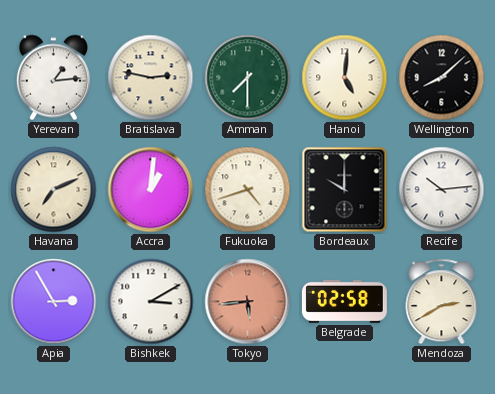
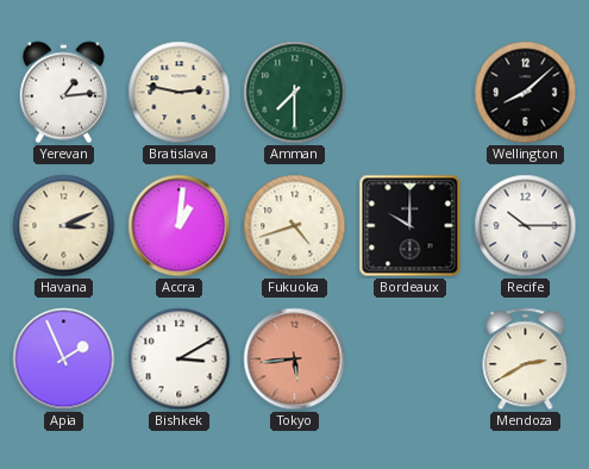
Hanoi: 5:01 -> none
Havana: 7:11 -> 3:11
Recife: 10:14 -> 10:15
Apia: 2:55 -> 1:56
Belgrade: 02:58 -> none
